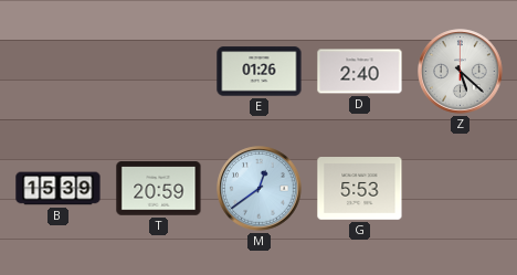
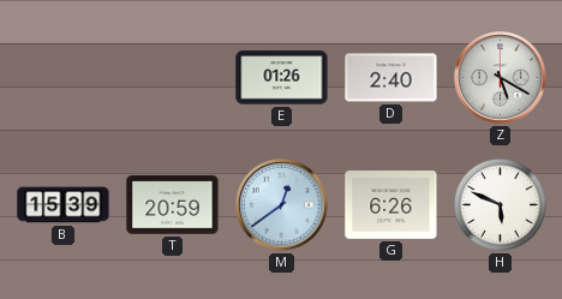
Z: 5:22 -> 5:20
G: 5:53 -> 6:26
H: none -> 5:49
